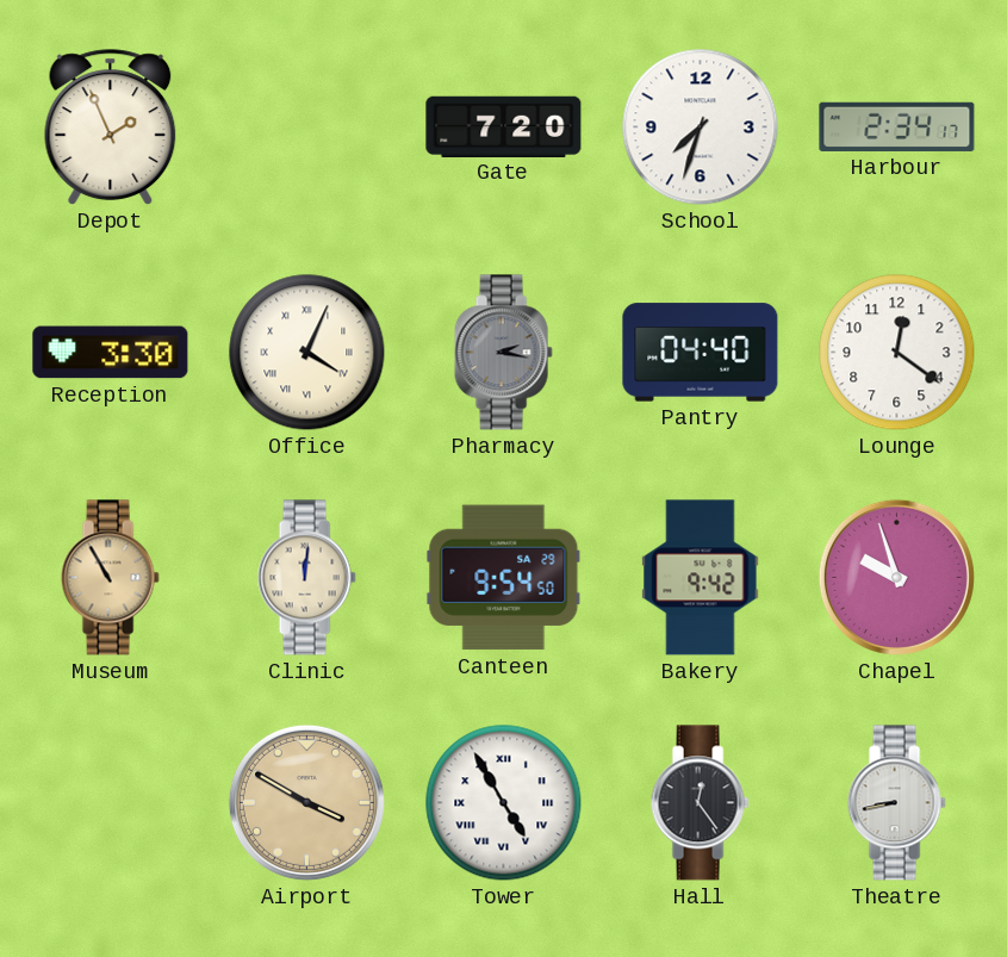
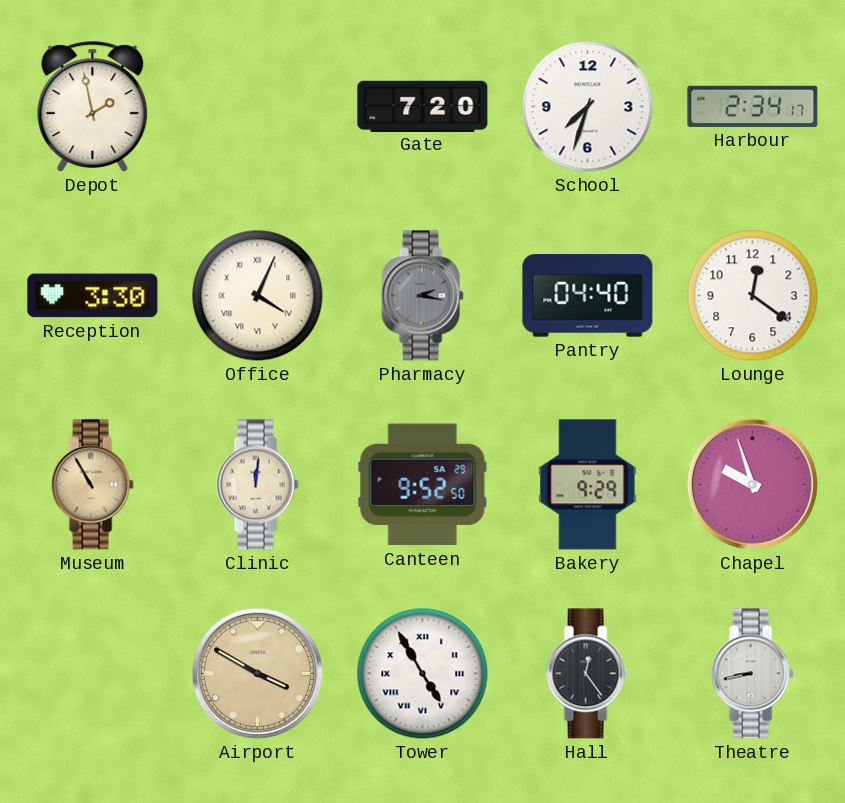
Depot: 1:56 -> 1:58
Canteen: 9:54 -> 9:52
Bakery: 9:42 -> 9:29
